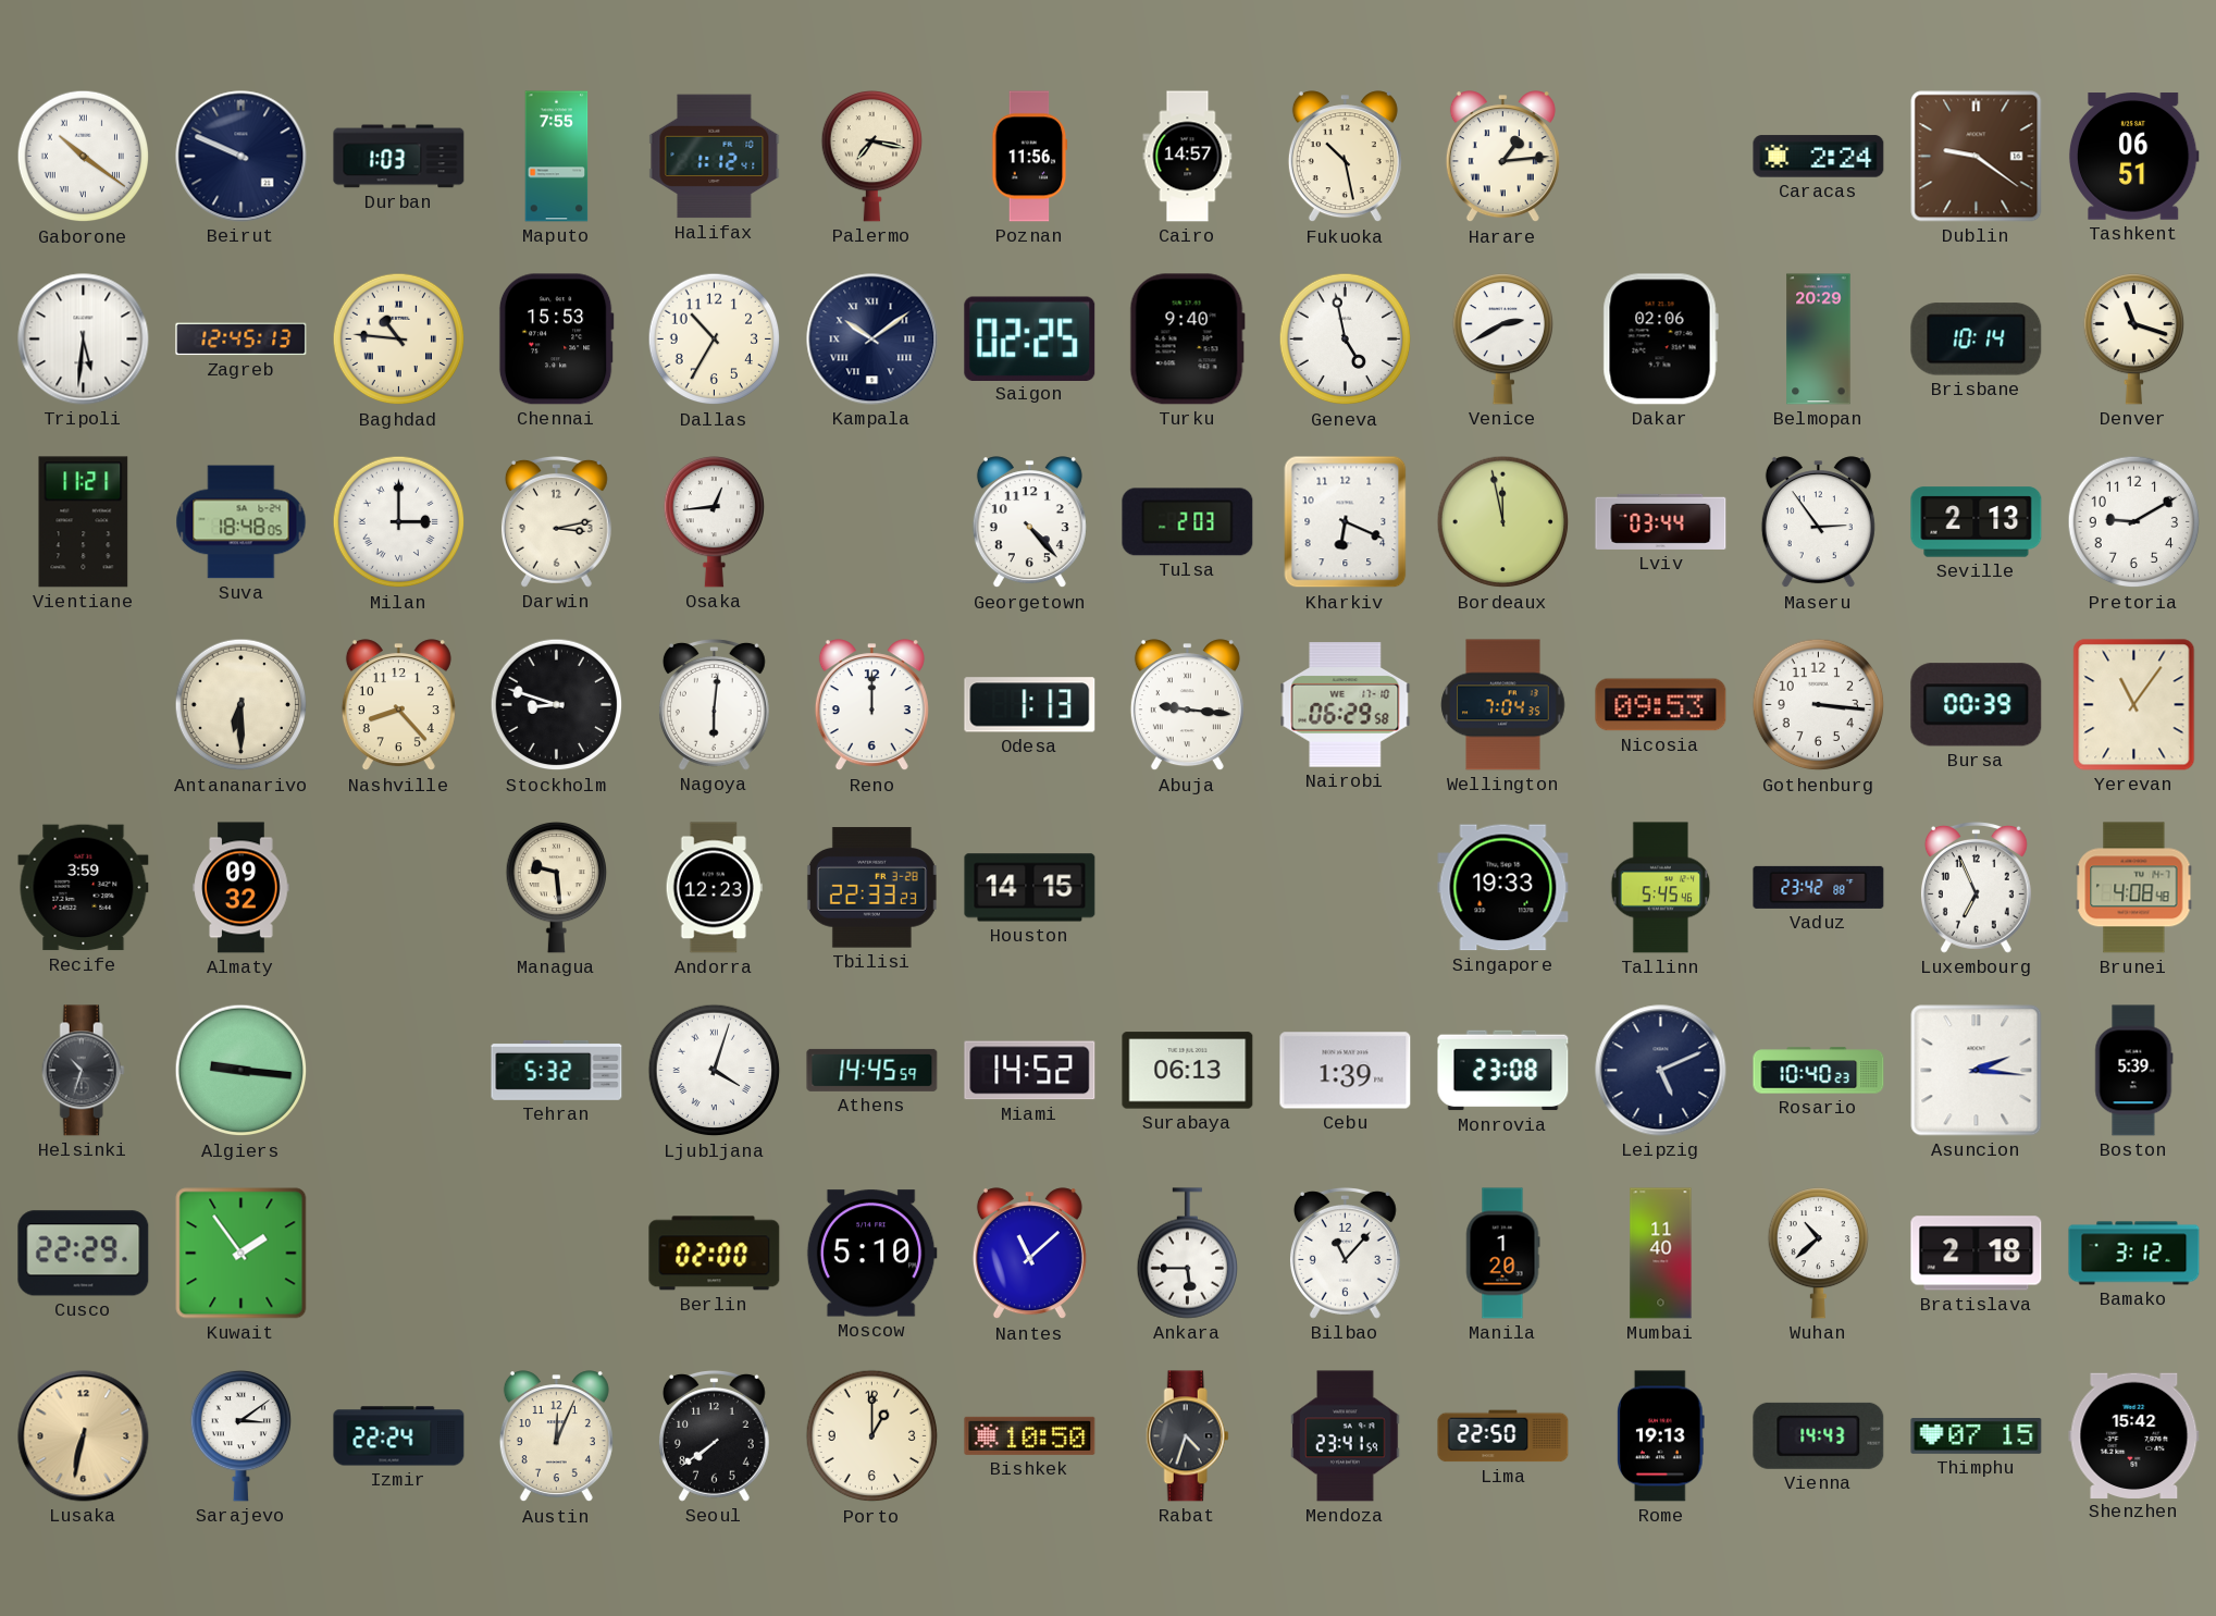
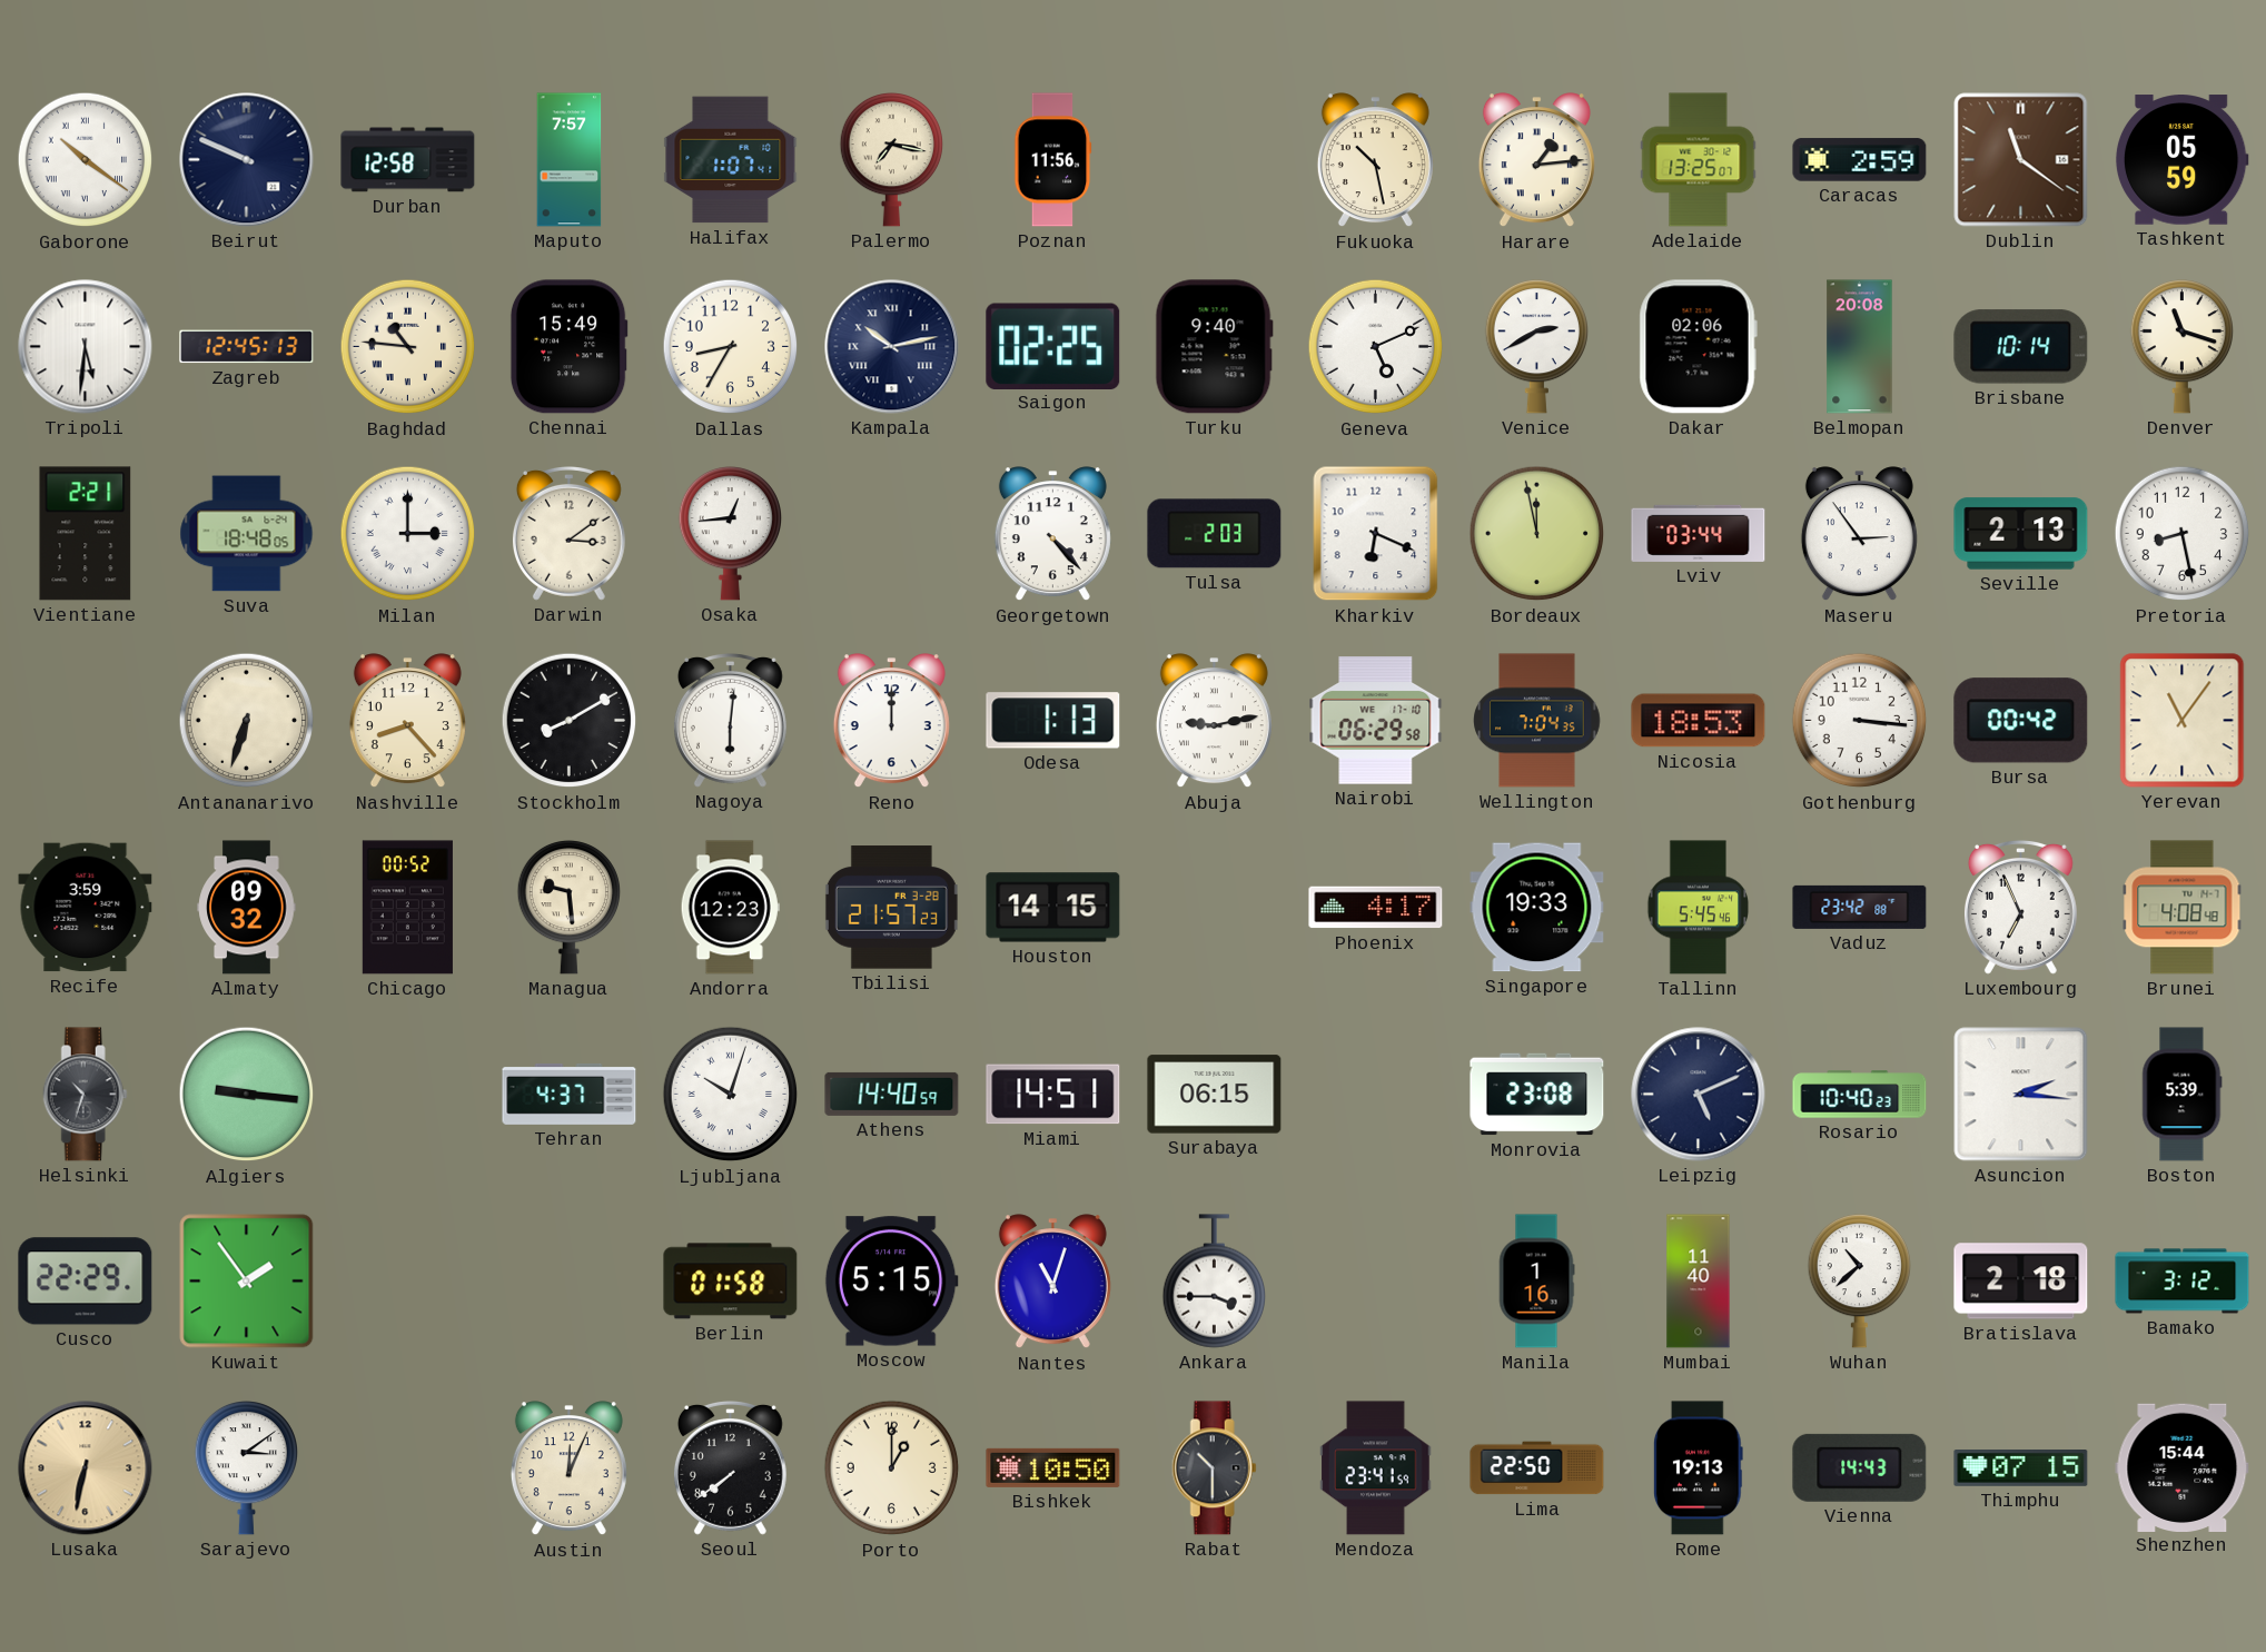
Durban: 1:03 -> 12:58
Maputo: 7:55 -> 7:57
Halifax: 1:12 -> 1:07
Cairo: 14:57 -> none
Adelaide: none -> 13:25
Caracas: 2:24 -> 2:59
Dublin: 9:21 -> 11:21
Tashkent: 06:51 -> 05:59
Chennai: 15:53 -> 15:49
Dallas: 10:35 -> 8:35
Kampala: 10:09 -> 10:13
Geneva: 4:58 -> 5:11
Belmopan: 20:29 -> 20:08
Vientiane: 11:21 -> 2:21
Darwin: 3:13 -> 3:09
Pretoria: 9:10 -> 8:28
Antananarivo: 6:30 -> 6:33
Stockholm: 8:48 -> 8:10
Abuja: 9:16 -> 9:13
Nicosia: 09:53 -> 18:53
Bursa: 00:39 -> 00:42
Chicago: none -> 00:52
Tbilisi: 22:33 -> 21:57
Phoenix: none -> 4:17
Tehran: 5:32 -> 4:37
Ljubljana: 4:03 -> 10:03
Athens: 14:45 -> 14:40
Miami: 14:52 -> 14:51
Surabaya: 06:13 -> 06:15
Cebu: 1:39 -> none
Berlin: 02:00 -> 01:58
Moscow: 5:10 -> 5:15
Nantes: 11:08 -> 11:03
Ankara: 5:45 -> 3:45
Bilbao: 11:07 -> none
Manila: 1:20 -> 1:16
Izmir: 22:24 -> none
Rabat: 4:33 -> 10:30
Shenzhen: 15:42 -> 15:44
